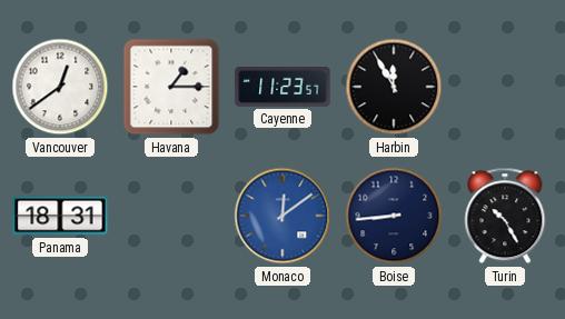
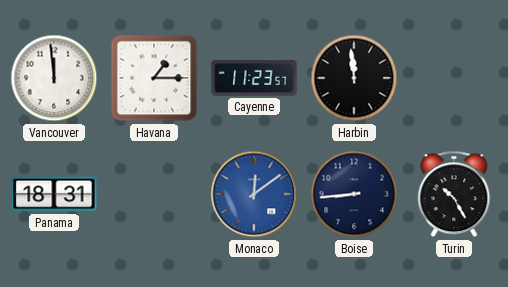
Vancouver: 12:39 -> 11:59
Harbin: 11:55 -> 11:59
